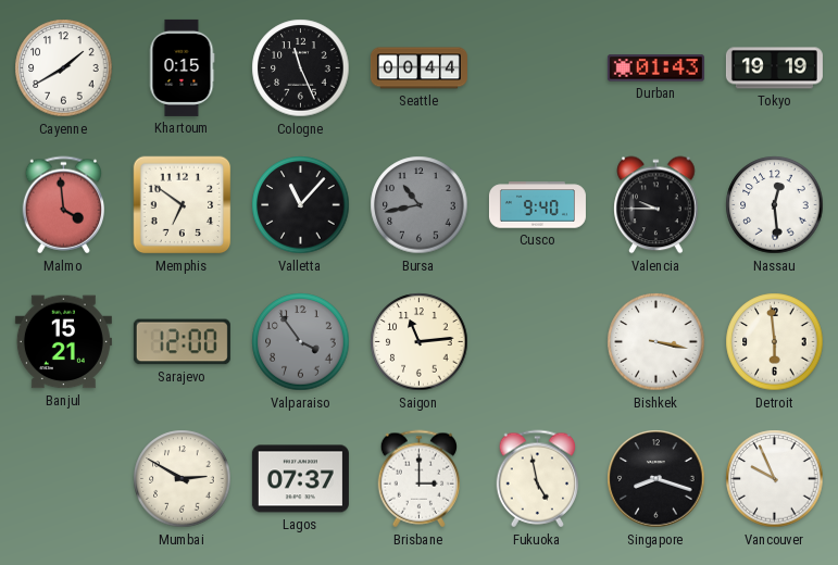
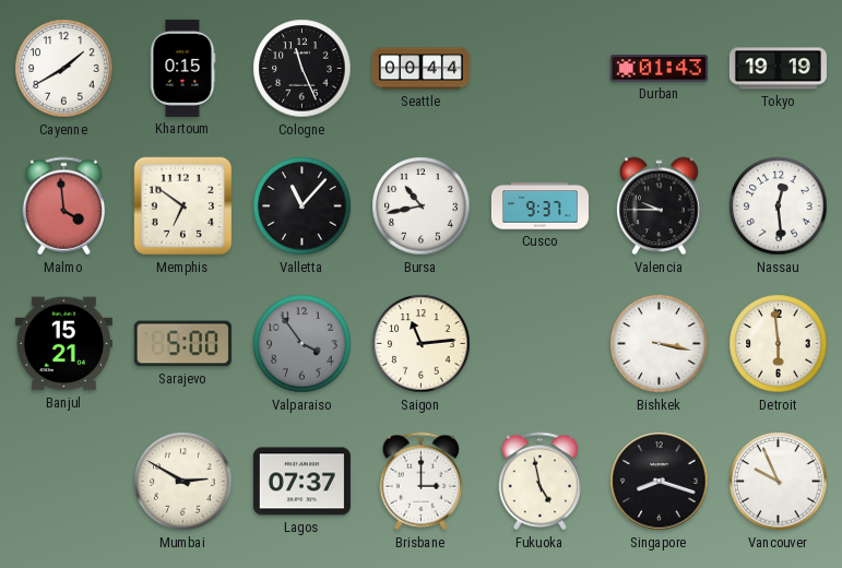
Bursa dial: grey -> white
Cusco: 9:40 -> 9:37
Sarajevo: 12:00 -> 5:00
